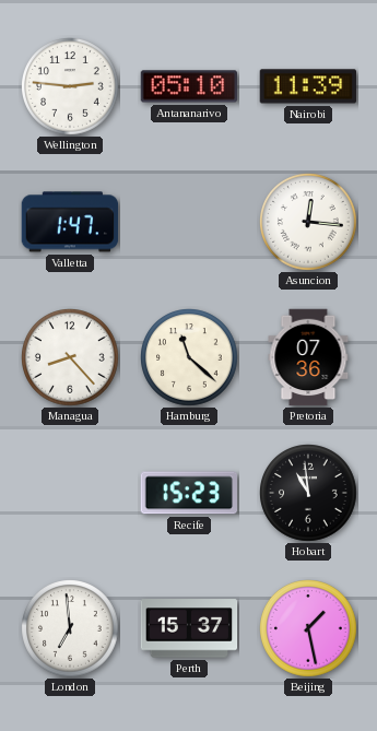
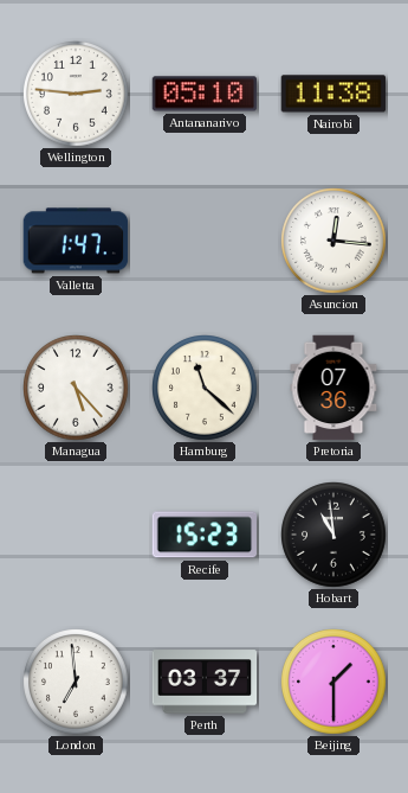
Nairobi: 11:39 -> 11:38
Managua: 8:23 -> 5:23
Perth: 15:37 -> 03:37
Beijing: 1:28 -> 1:30
